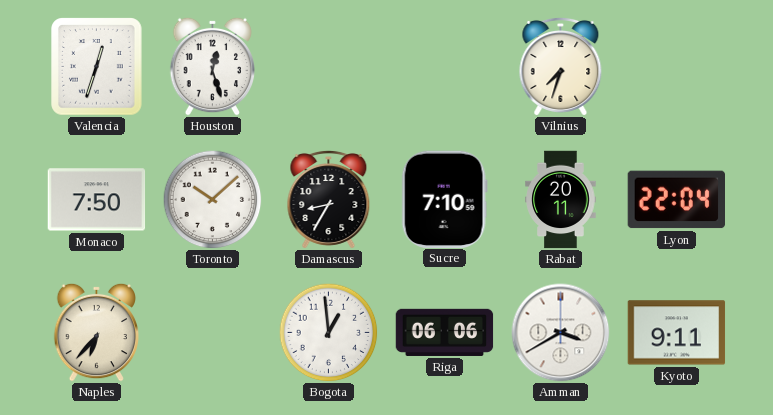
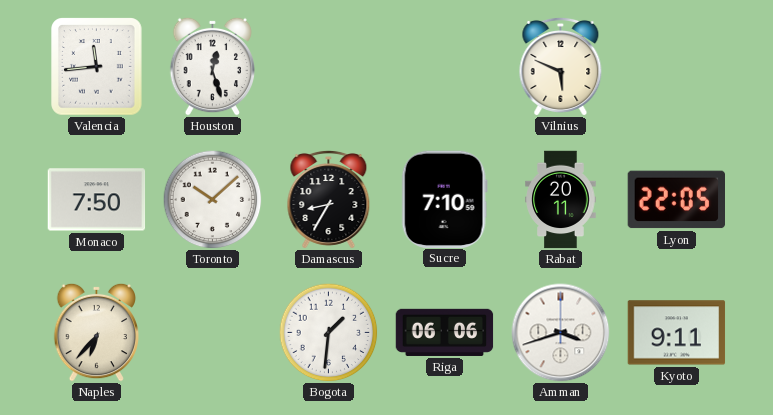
Valencia: 12:33 -> 11:44
Vilnius: 7:33 -> 5:49
Lyon: 22:04 -> 22:05
Bogota: 12:59 -> 1:31
Amman: 3:40 -> 3:42
